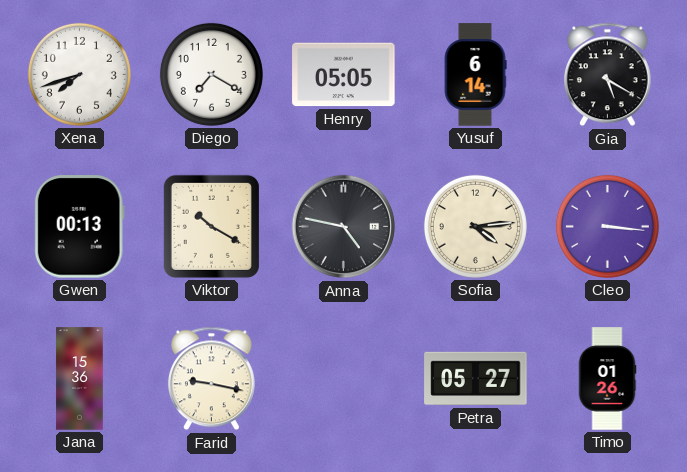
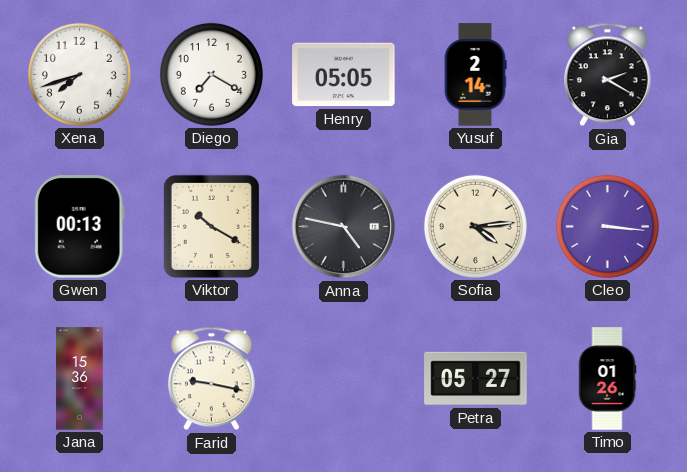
Yusuf: 6:14 -> 2:14
Gia: 5:20 -> 2:20
